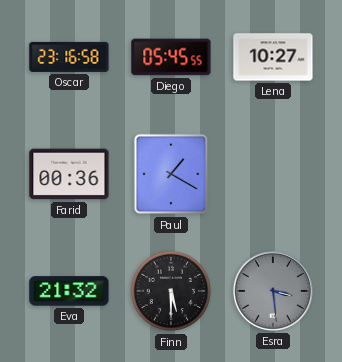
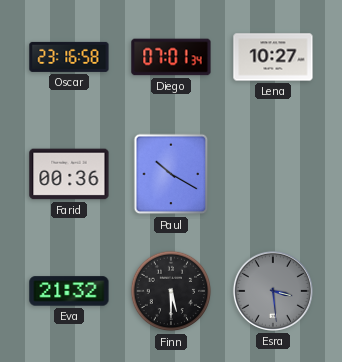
Diego: 05:45 -> 07:01
Paul: 1:20 -> 10:20
